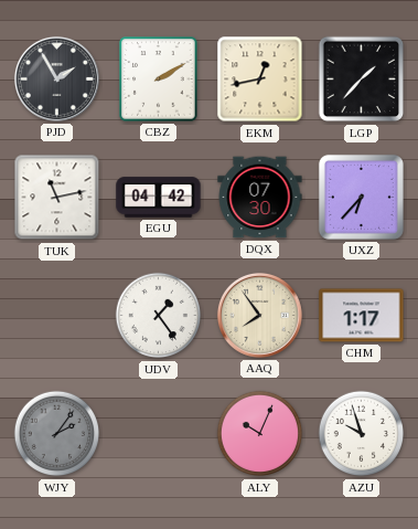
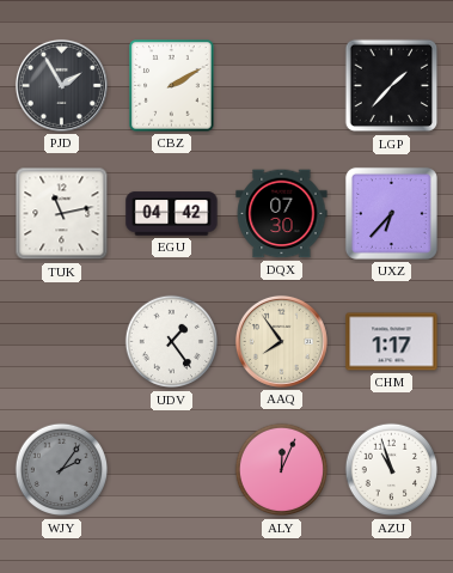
EKM: 12:43 -> none
ALY: 10:04 -> 12:04
AZU: 9:57 -> 10:57
